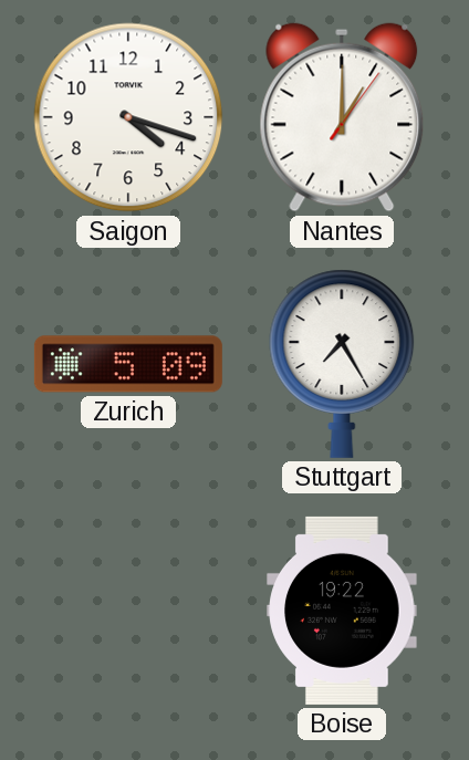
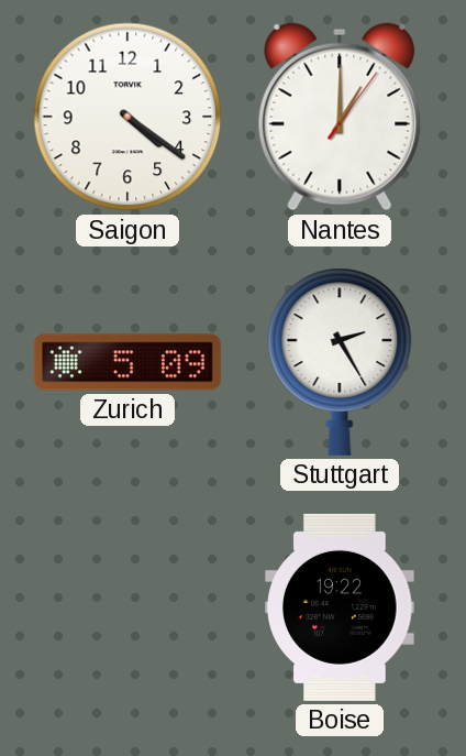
Saigon: 4:18 -> 4:21
Stuttgart: 7:25 -> 2:25
